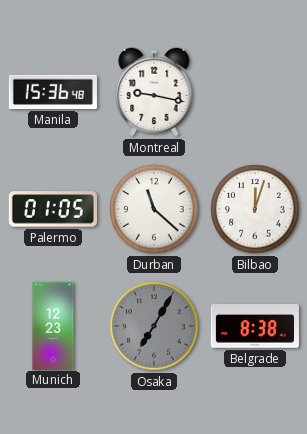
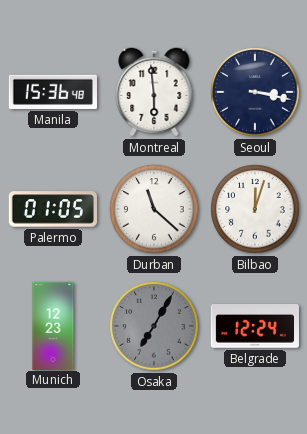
Montreal: 9:17 -> 5:59
Seoul: none -> 3:17
Belgrade: 8:38 -> 12:24
